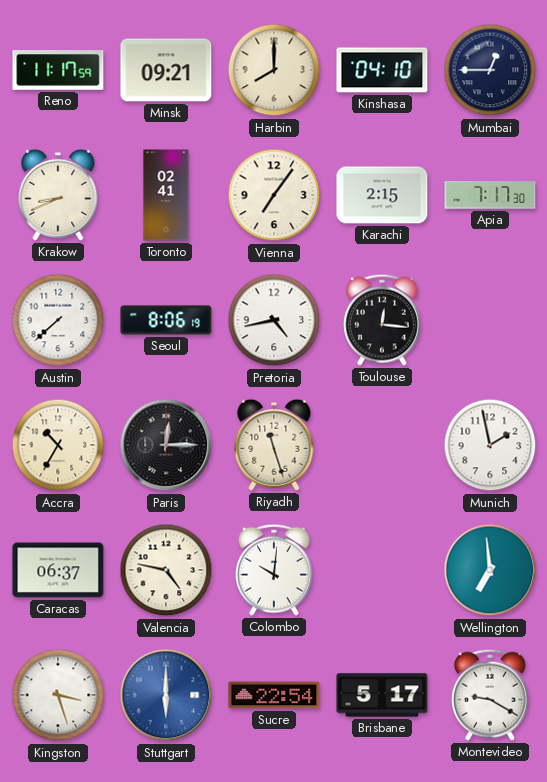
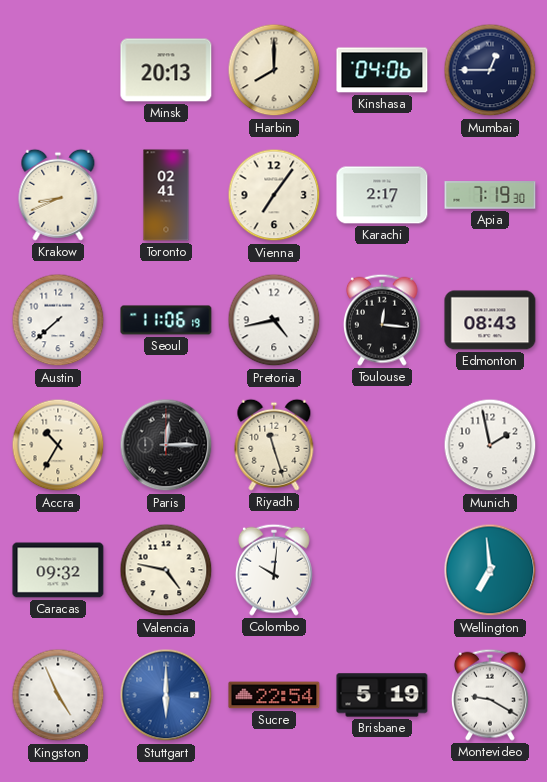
Reno: 11:17 -> none
Minsk: 09:21 -> 20:13
Kinshasa: 04:10 -> 04:06
Karachi: 2:15 -> 2:17
Apia: 7:17 -> 7:19
Seoul: 8:06 -> 11:06
Edmonton: none -> 08:43
Caracas: 06:37 -> 09:32
Kingston: 3:27 -> 4:56
Brisbane: 5:17 -> 5:19
